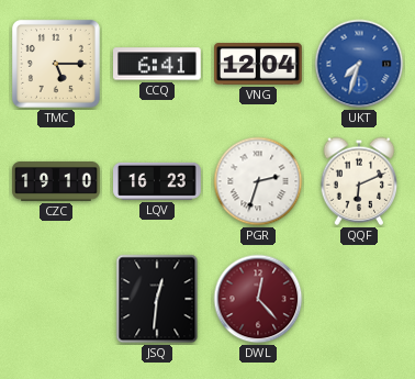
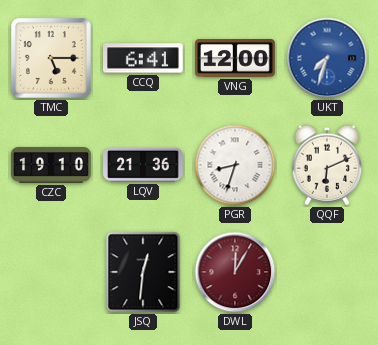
VNG: 12:04 -> 12:00
LQV: 16:23 -> 21:36
PGR: 2:33 -> 8:33
DWL: 12:23 -> 12:05
